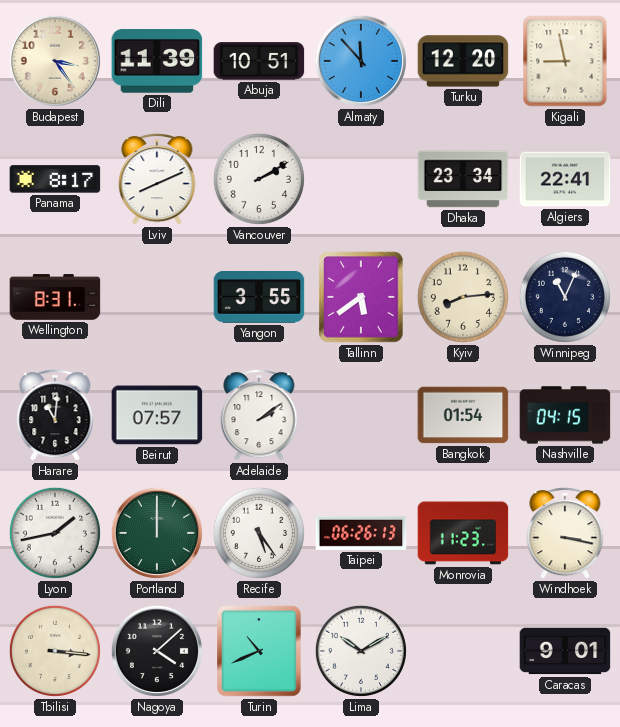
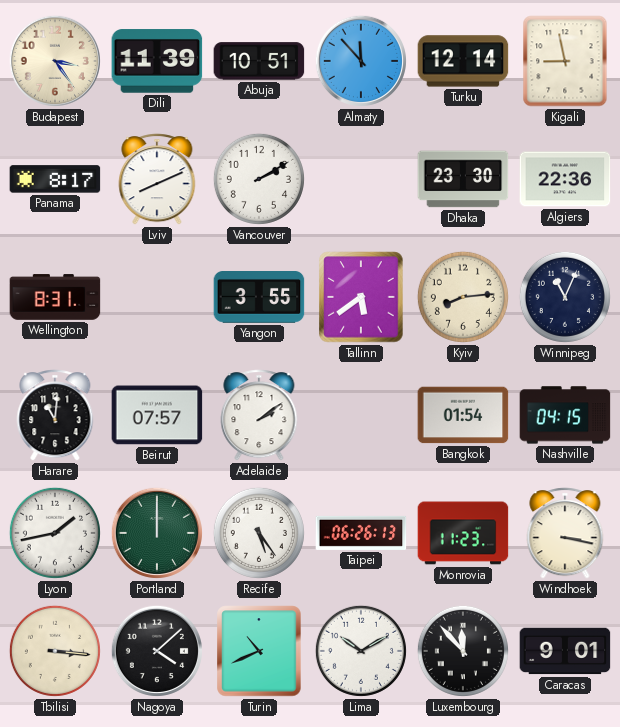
Turku: 12:20 -> 12:14
Dhaka: 23:34 -> 23:30
Algiers: 22:41 -> 22:36
Luxembourg: none -> 11:53
